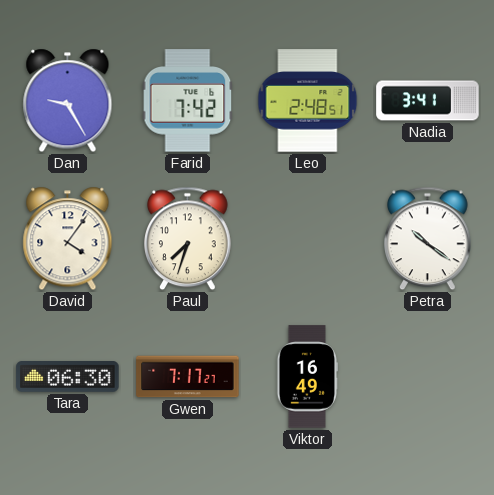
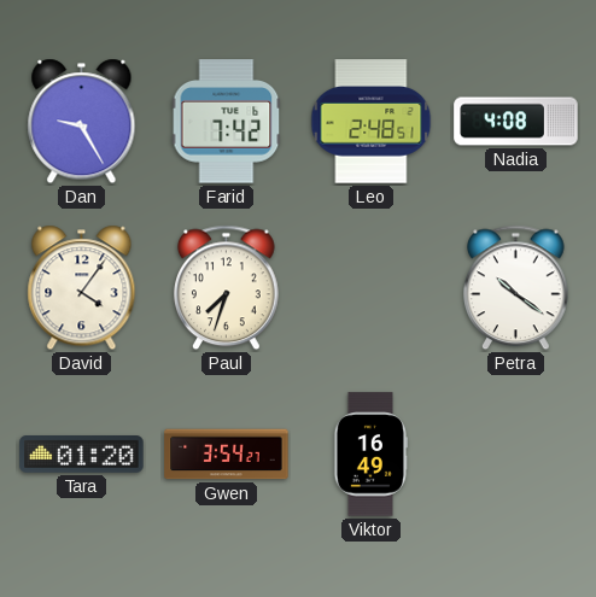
Nadia: 3:41 -> 4:08
Tara: 06:30 -> 01:20
Gwen: 7:17 -> 3:54
